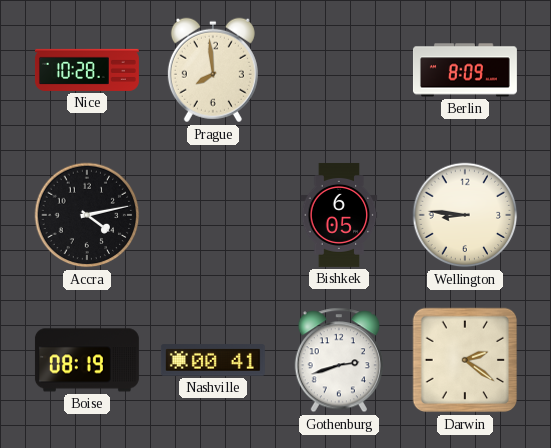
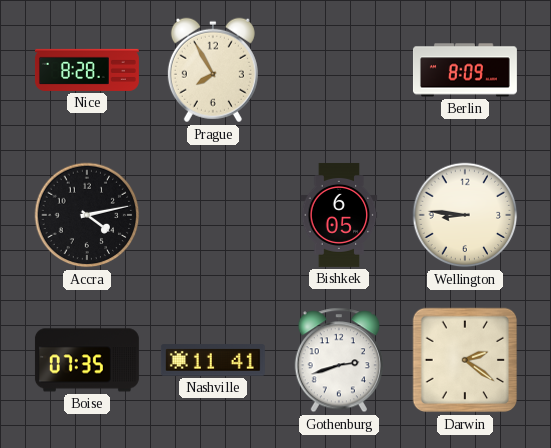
Nice: 10:28 -> 8:28
Prague: 7:59 -> 7:55
Boise: 08:19 -> 07:35
Nashville: 00:41 -> 11:41
